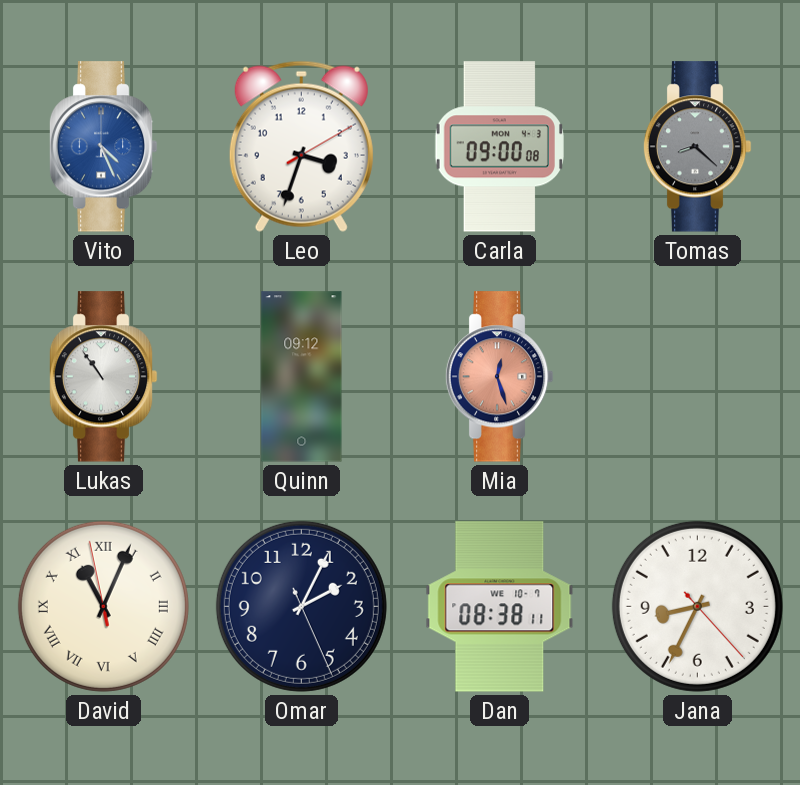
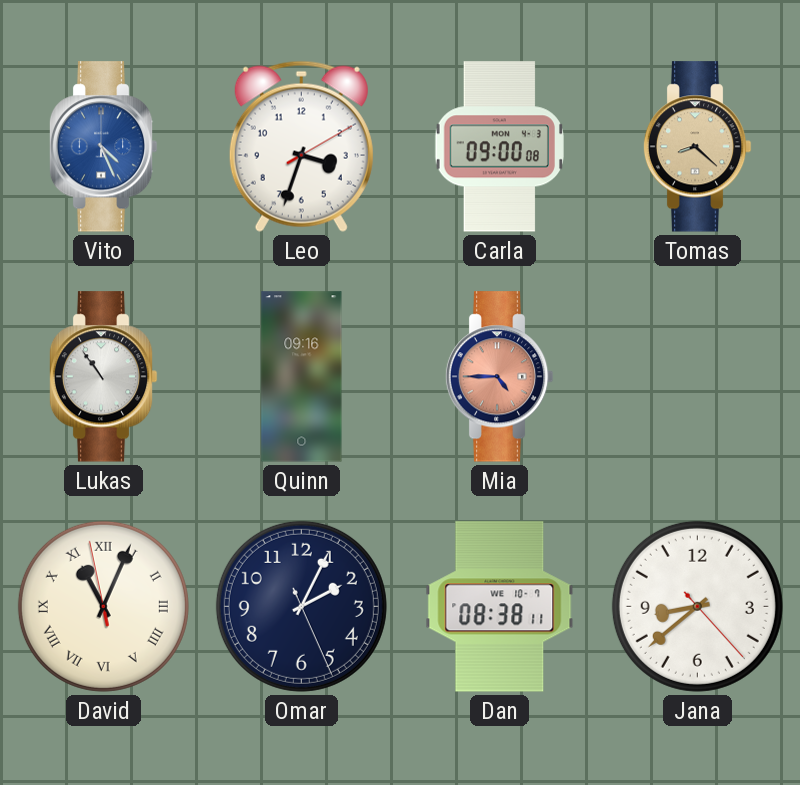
Tomas dial: grey -> champagne
Quinn: 09:12 -> 09:16
Mia: 12:27 -> 4:45
Jana: 8:34 -> 8:38
